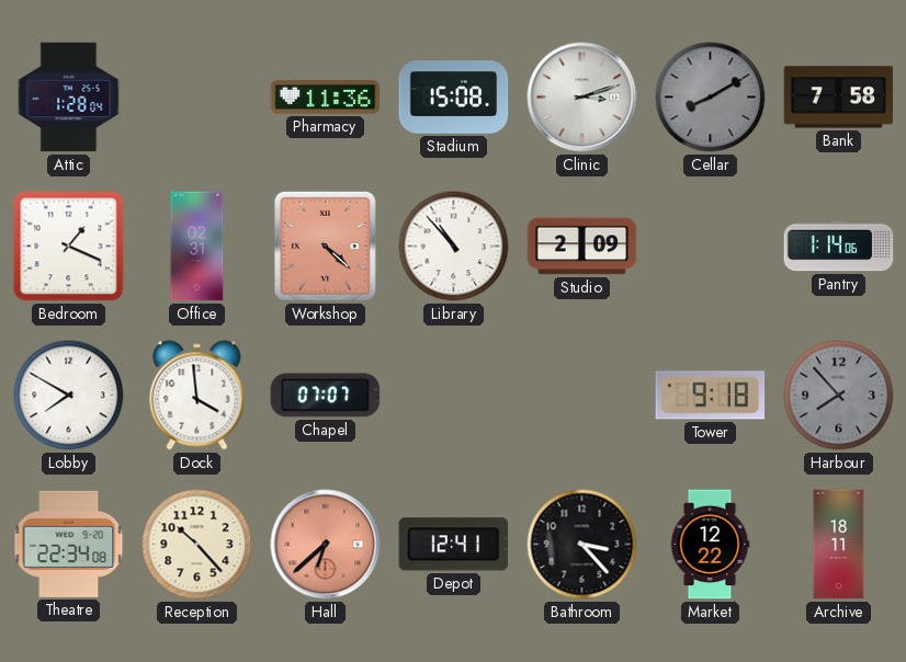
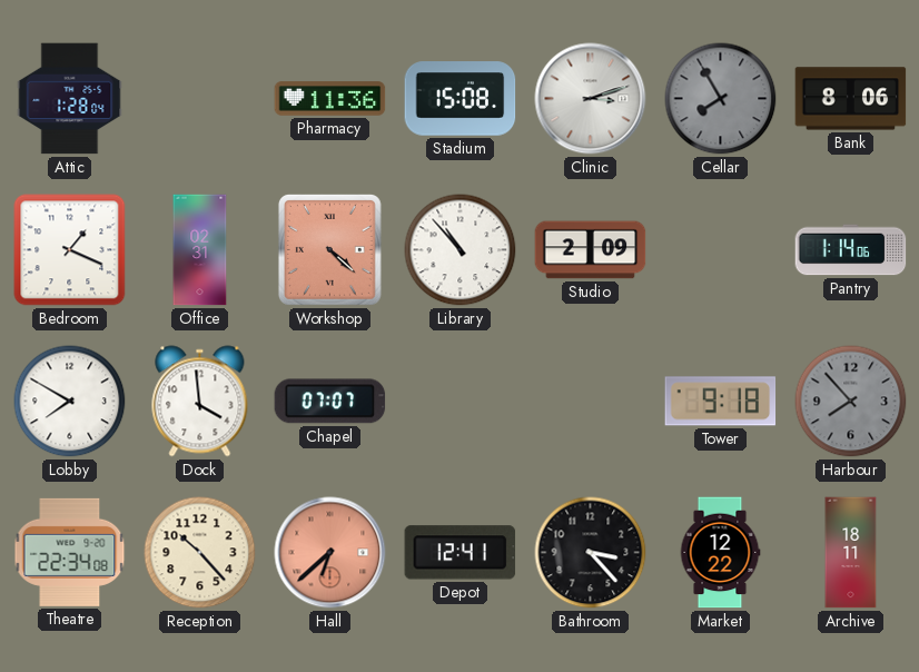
Cellar: 8:10 -> 7:55
Bank: 7:58 -> 8:06
